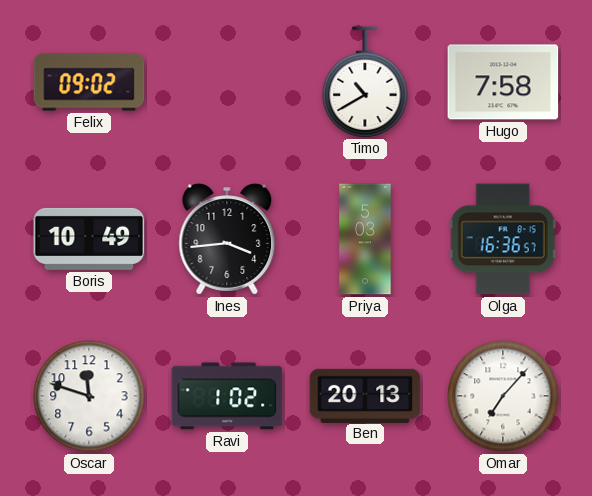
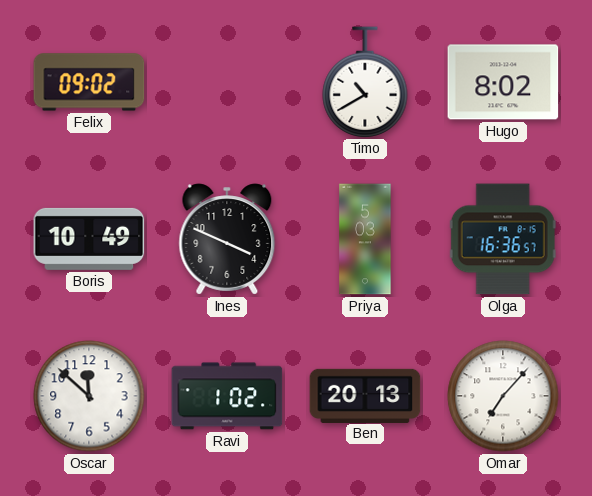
Hugo: 7:58 -> 8:02
Ines: 3:44 -> 3:49
Oscar: 11:48 -> 11:52
